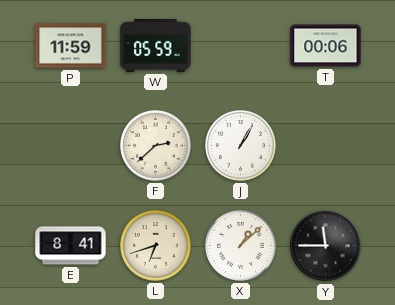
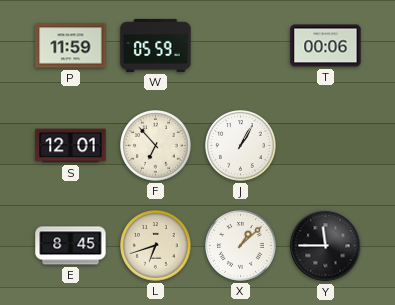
S: none -> 12:01
F: 2:38 -> 6:53
E: 8:41 -> 8:45
